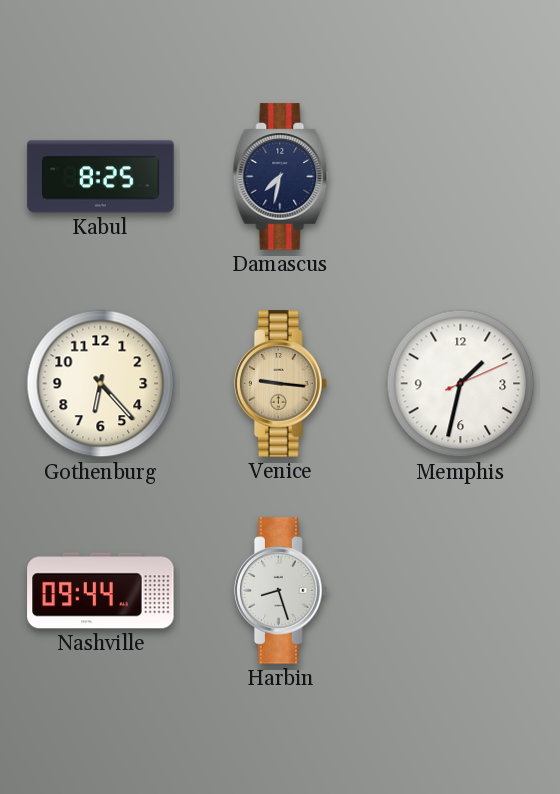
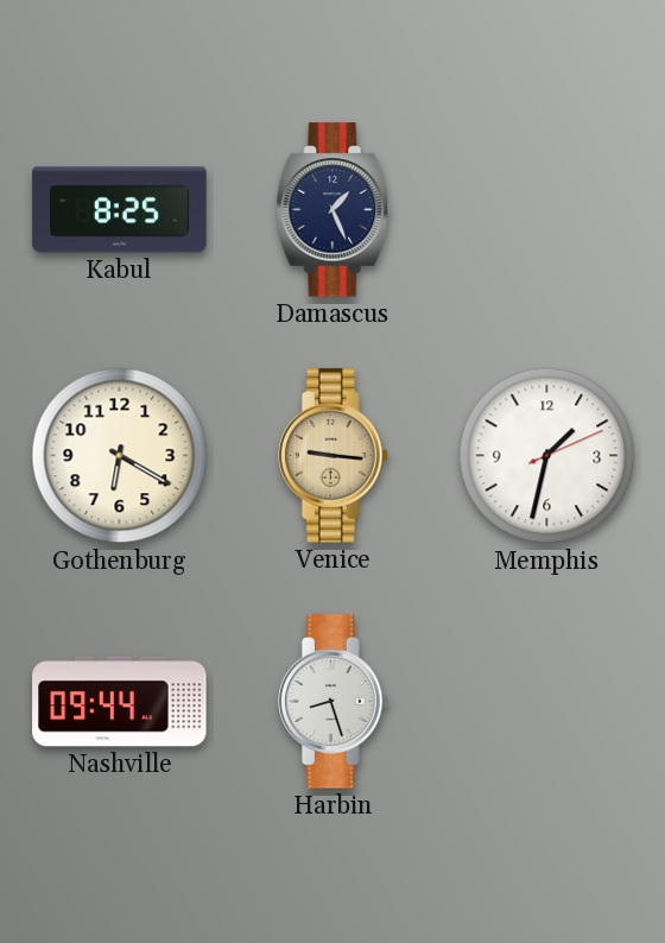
Damascus: 7:32 -> 1:26
Gothenburg: 6:23 -> 6:20
